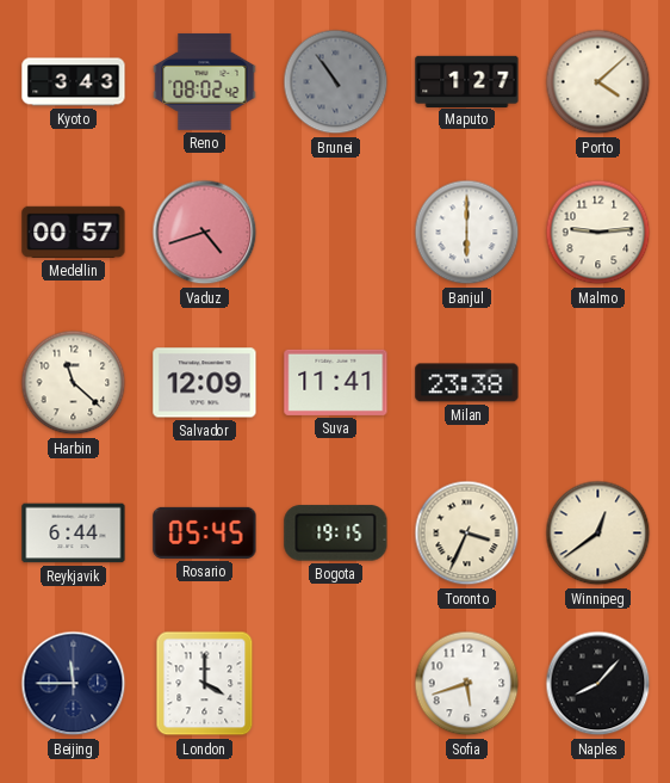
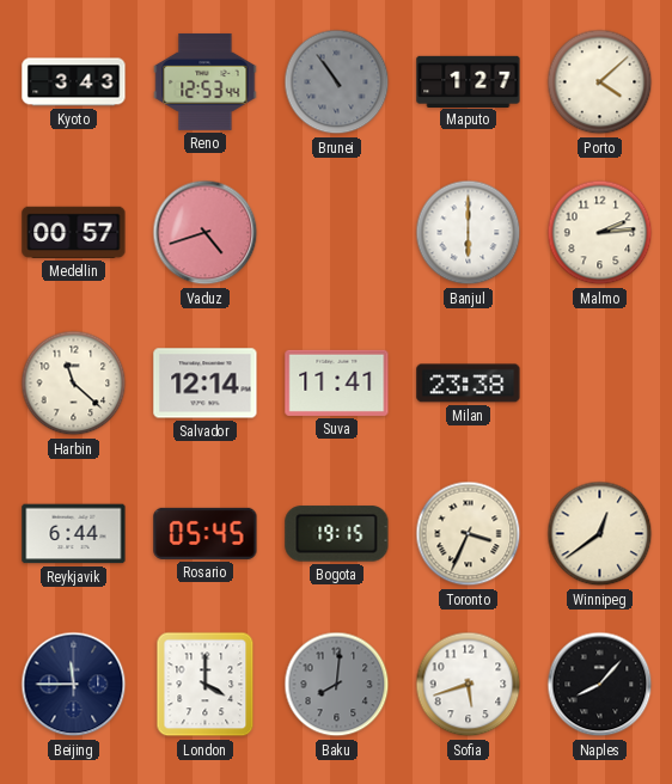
Reno: 08:02 -> 12:53
Malmo: 9:14 -> 2:14
Salvador: 12:09 -> 12:14
Baku: none -> 8:01
